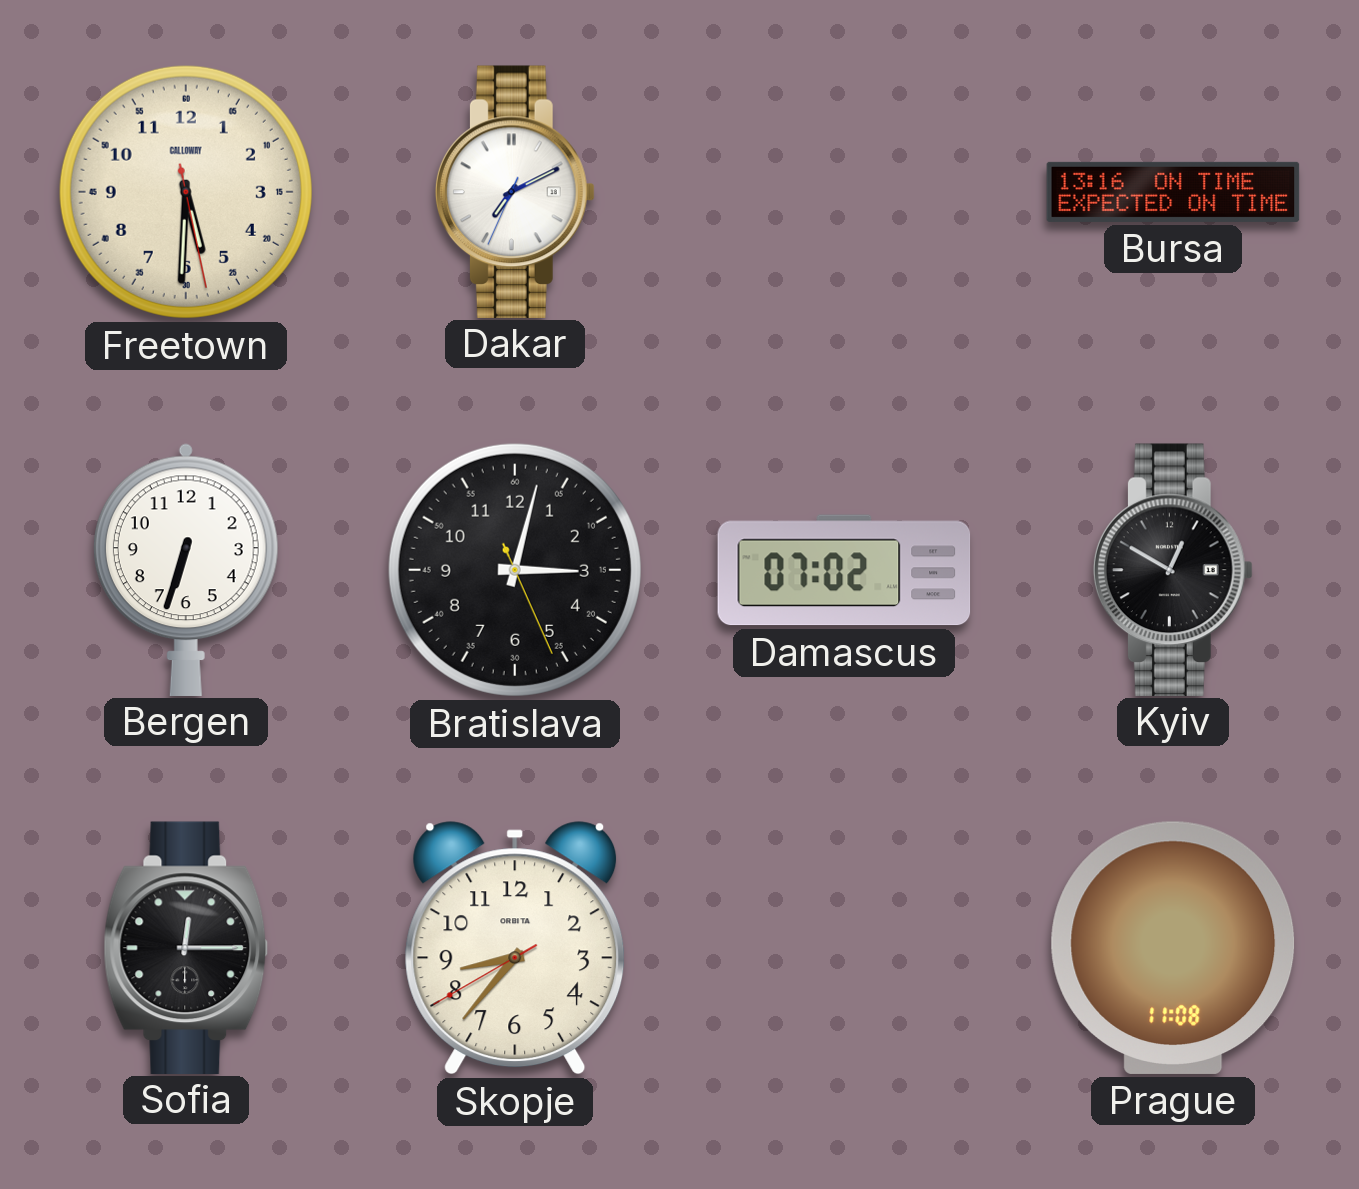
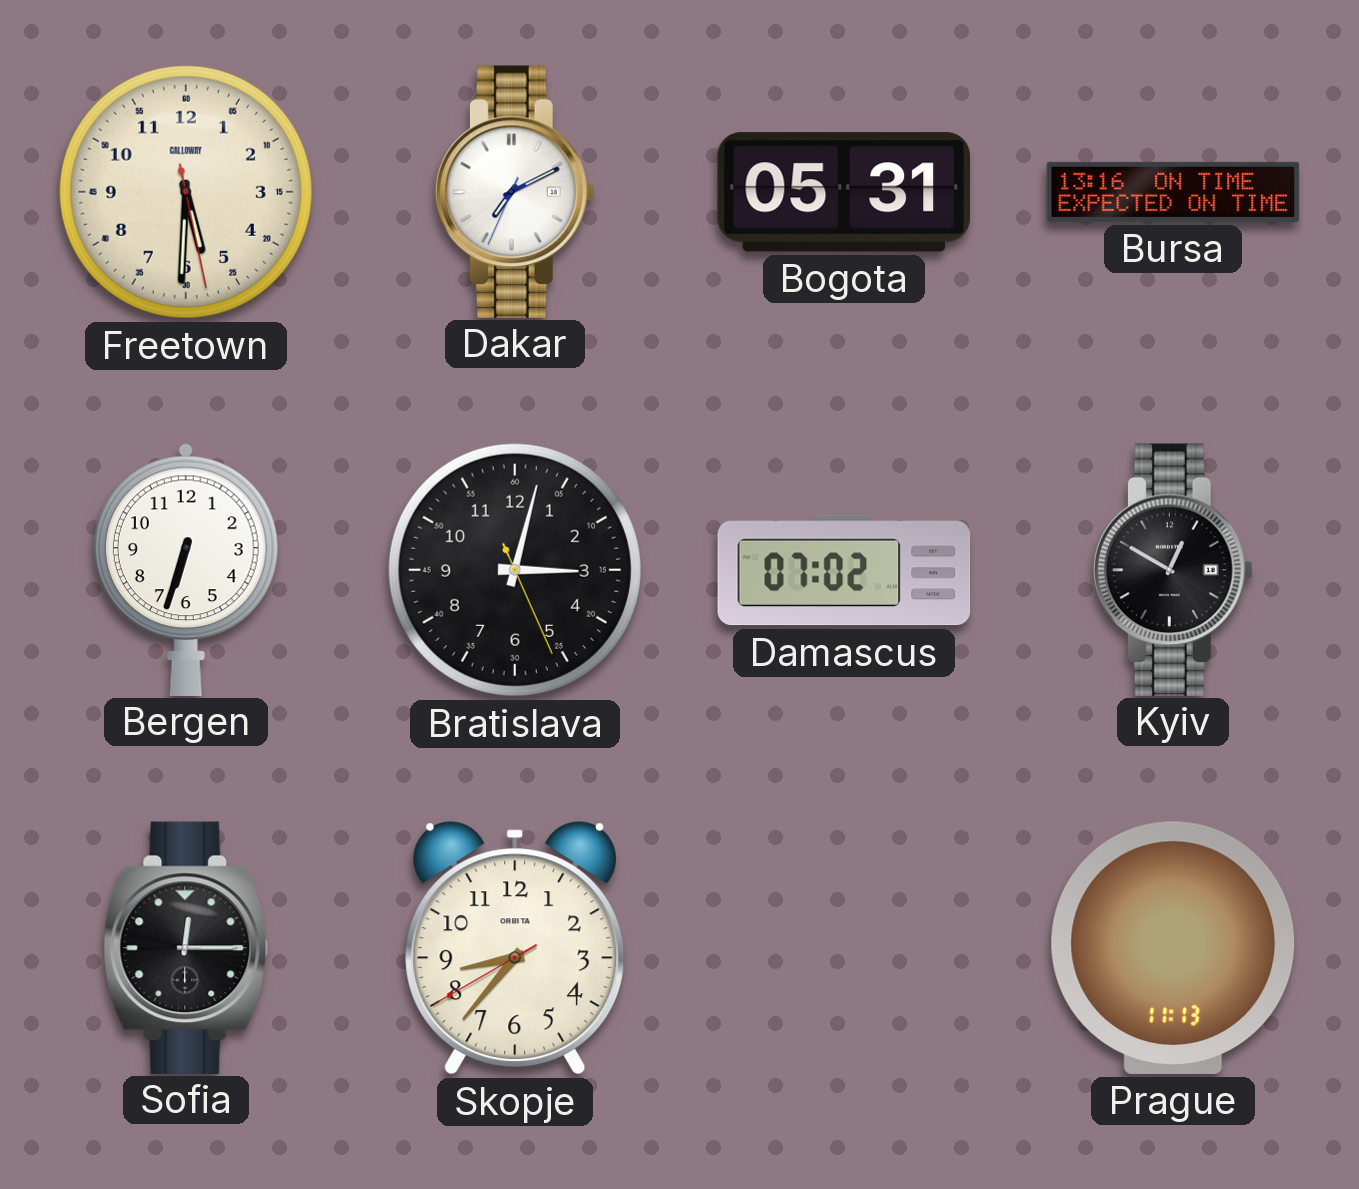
Bogota: none -> 05:31
Prague: 11:08 -> 11:13
